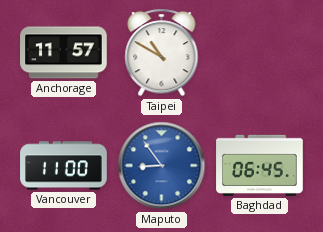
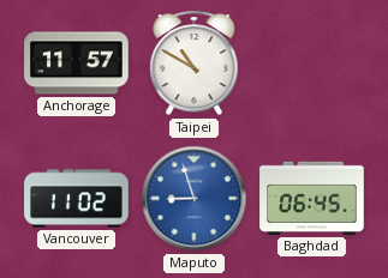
Vancouver: 11:00 -> 11:02
Maputo: 8:54 -> 8:57
